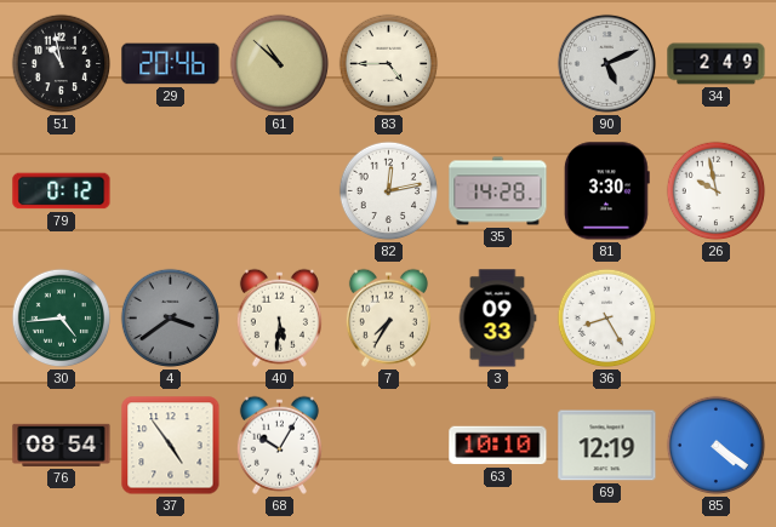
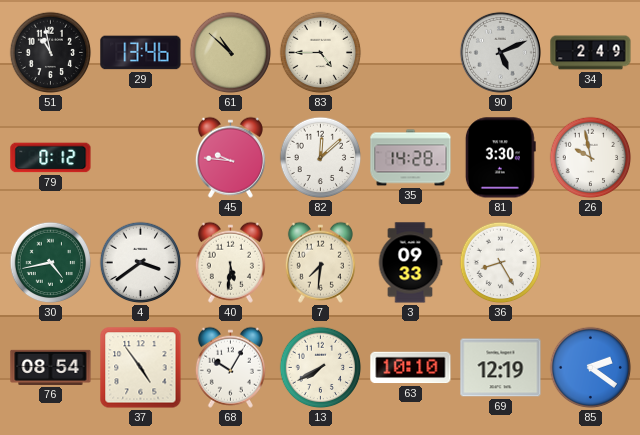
29: 20:46 -> 13:46
45: none -> 9:46
82: 12:13 -> 12:08
30: 4:44 -> 4:43
4 dial: grey -> white
7: 7:35 -> 7:31
13: none -> 7:40
85: 4:21 -> 2:21
